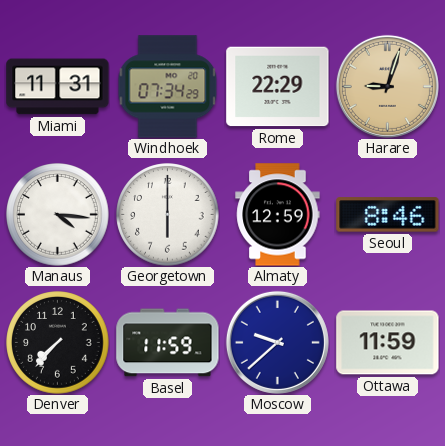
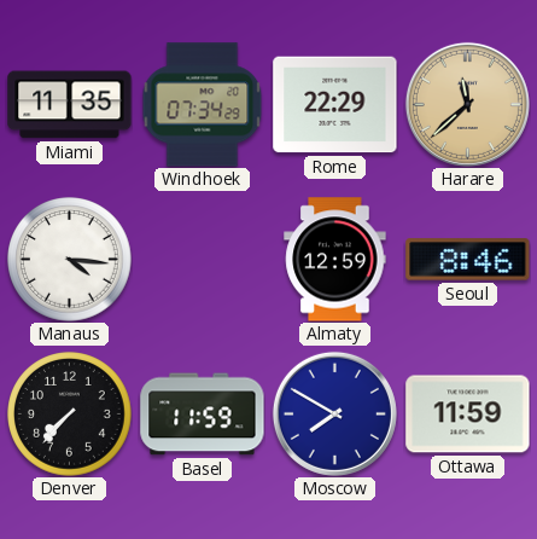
Miami: 11:31 -> 11:35
Harare: 9:03 -> 11:38
Georgetown: 6:00 -> none
Moscow: 9:38 -> 7:50
